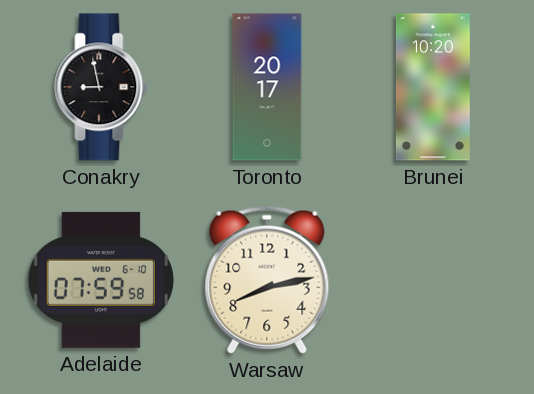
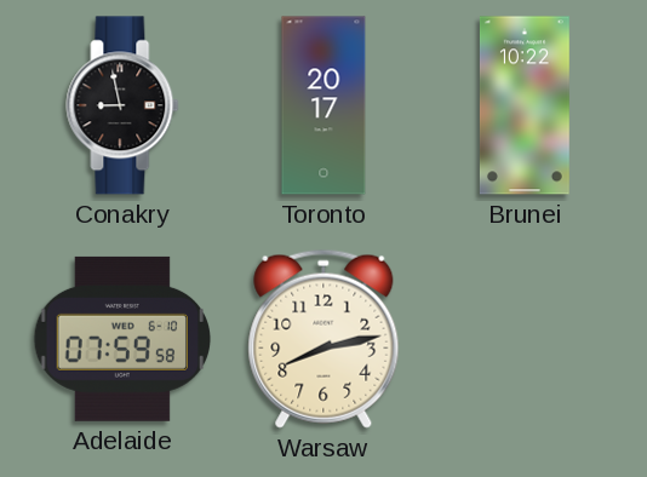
Brunei: 10:20 -> 10:22
